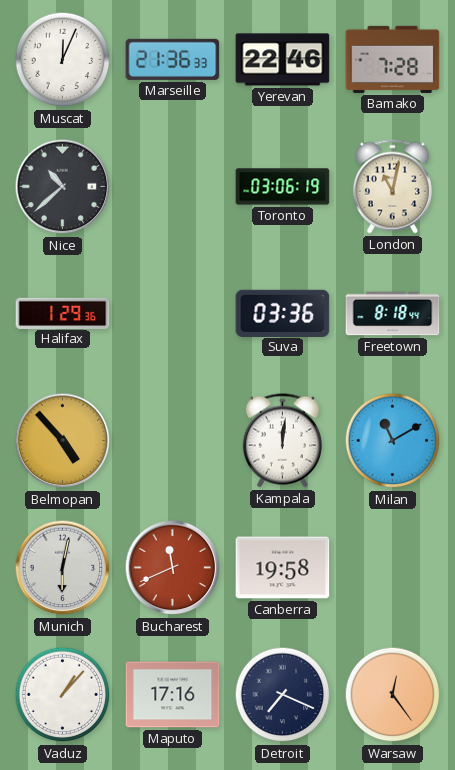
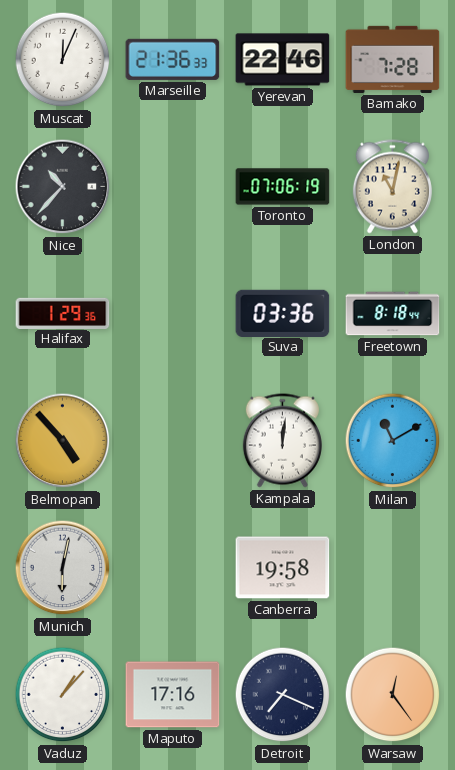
Nice: 10:38 -> 10:37
Toronto: 03:06 -> 07:06
Bucharest: 11:41 -> none
